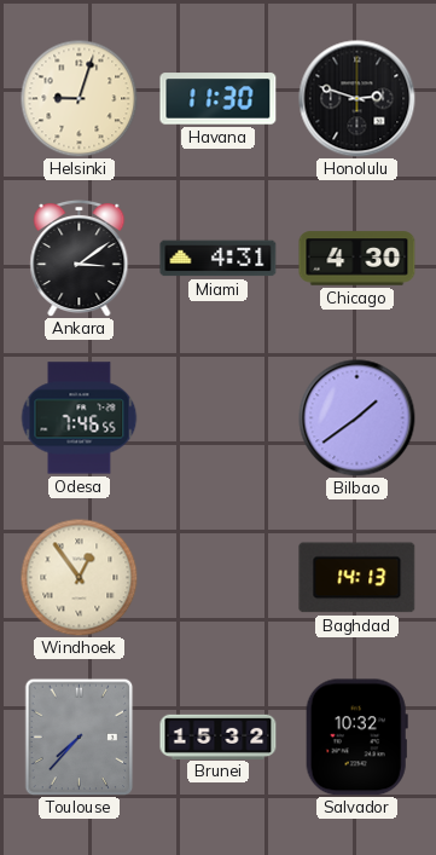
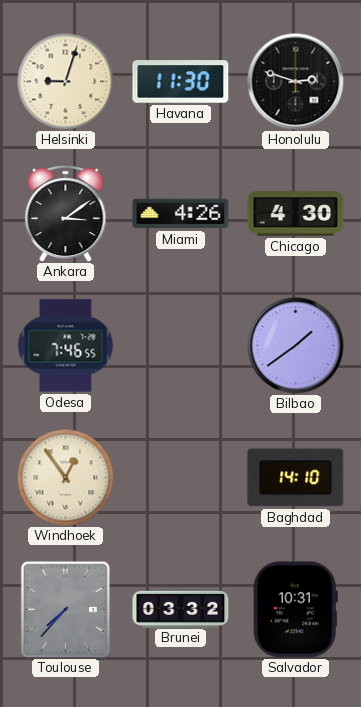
Miami: 4:31 -> 4:26
Baghdad: 14:13 -> 14:10
Brunei: 15:32 -> 03:32
Salvador: 10:32 -> 10:31
